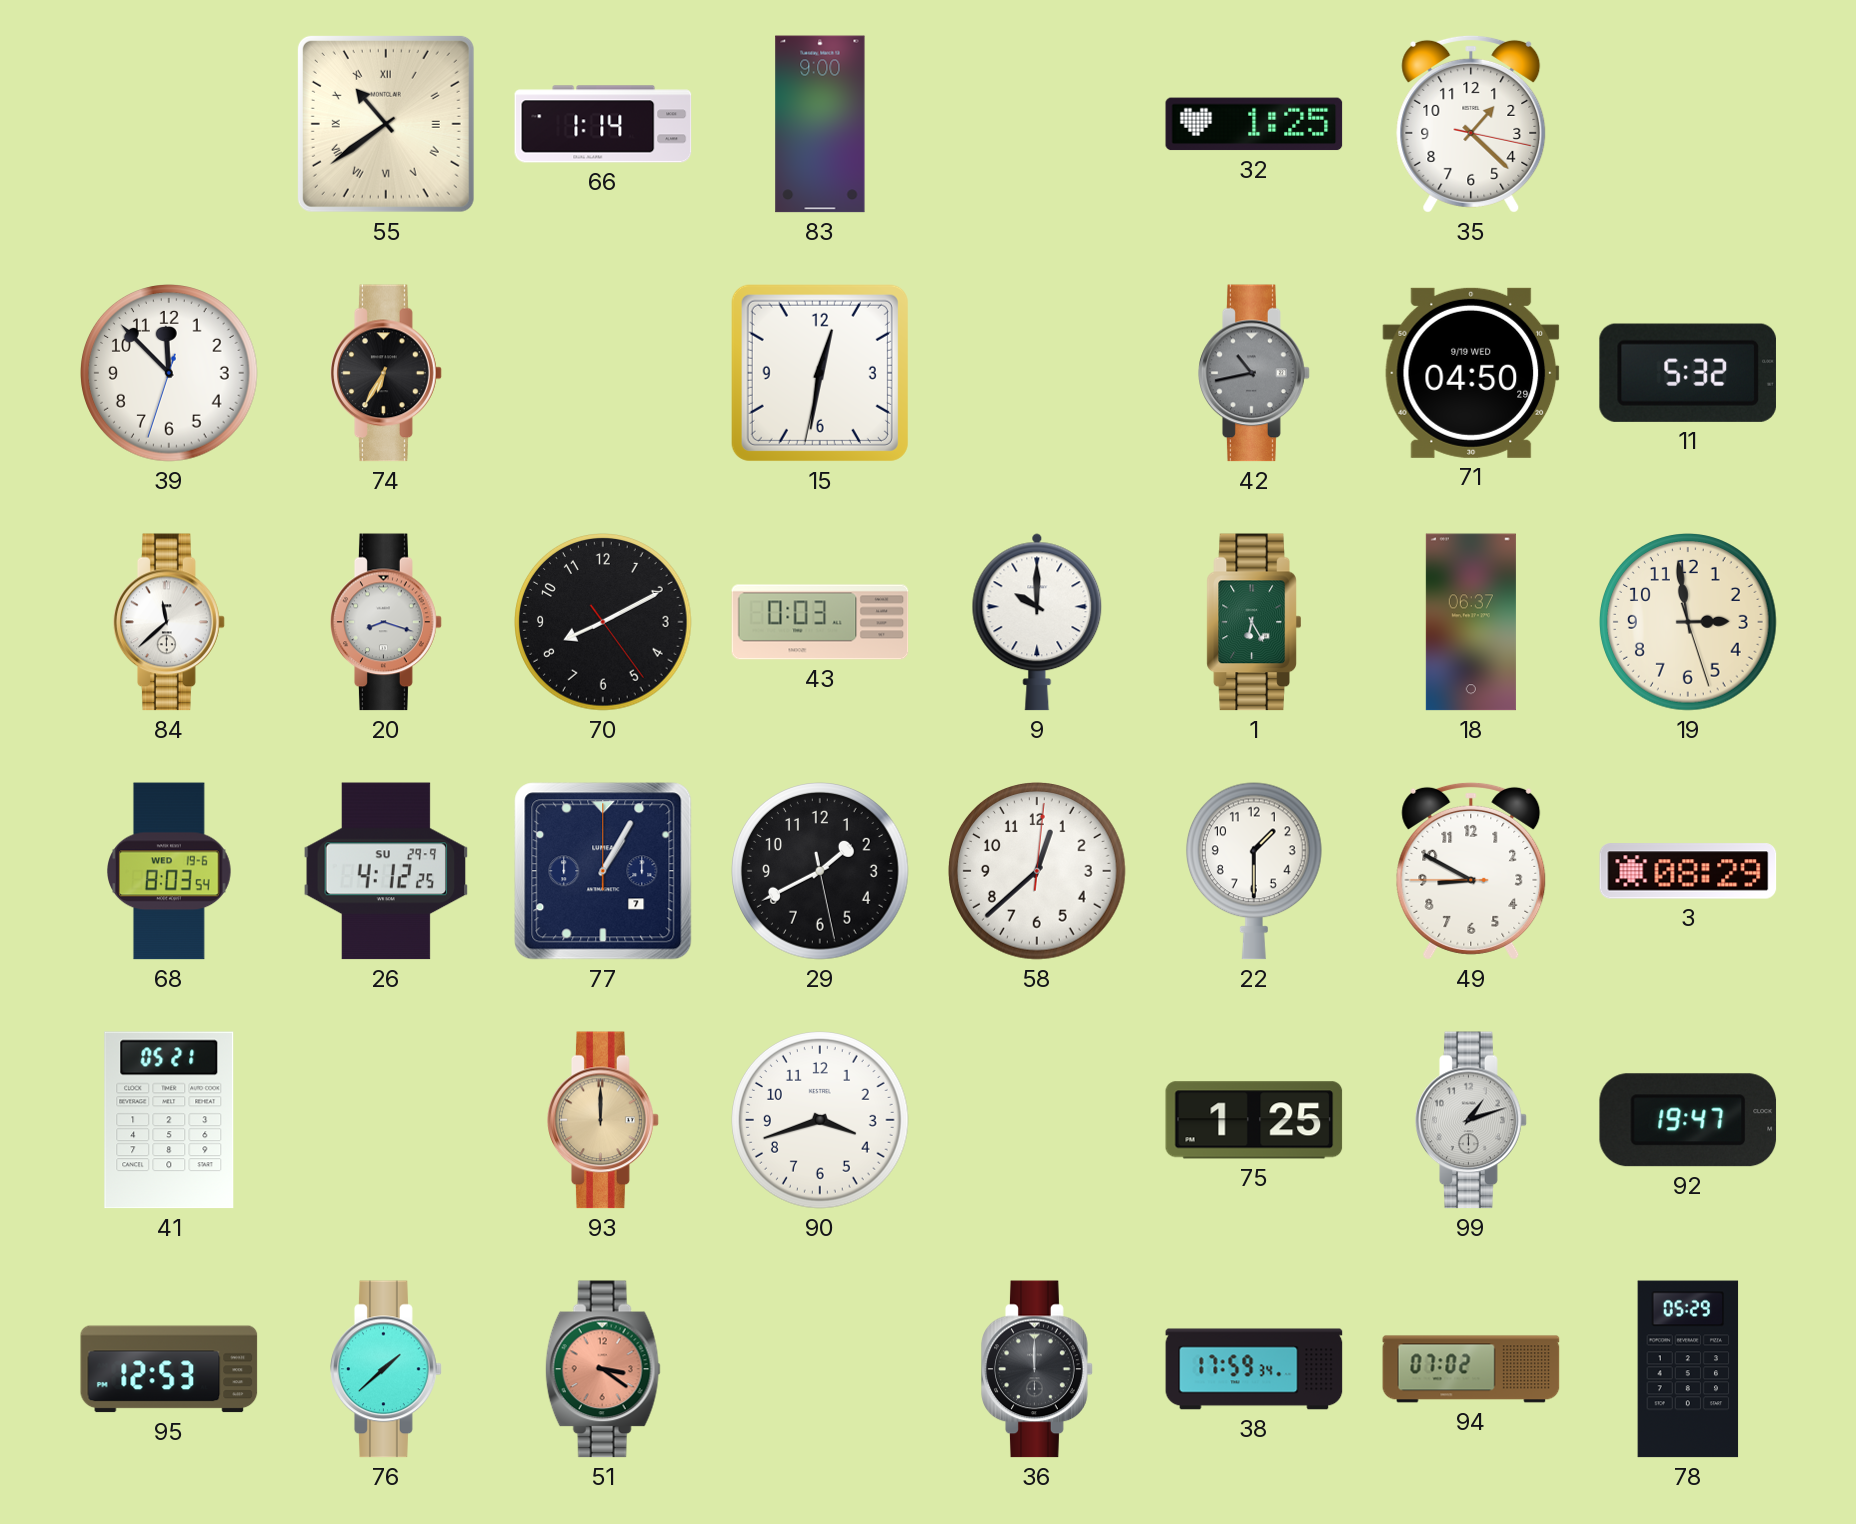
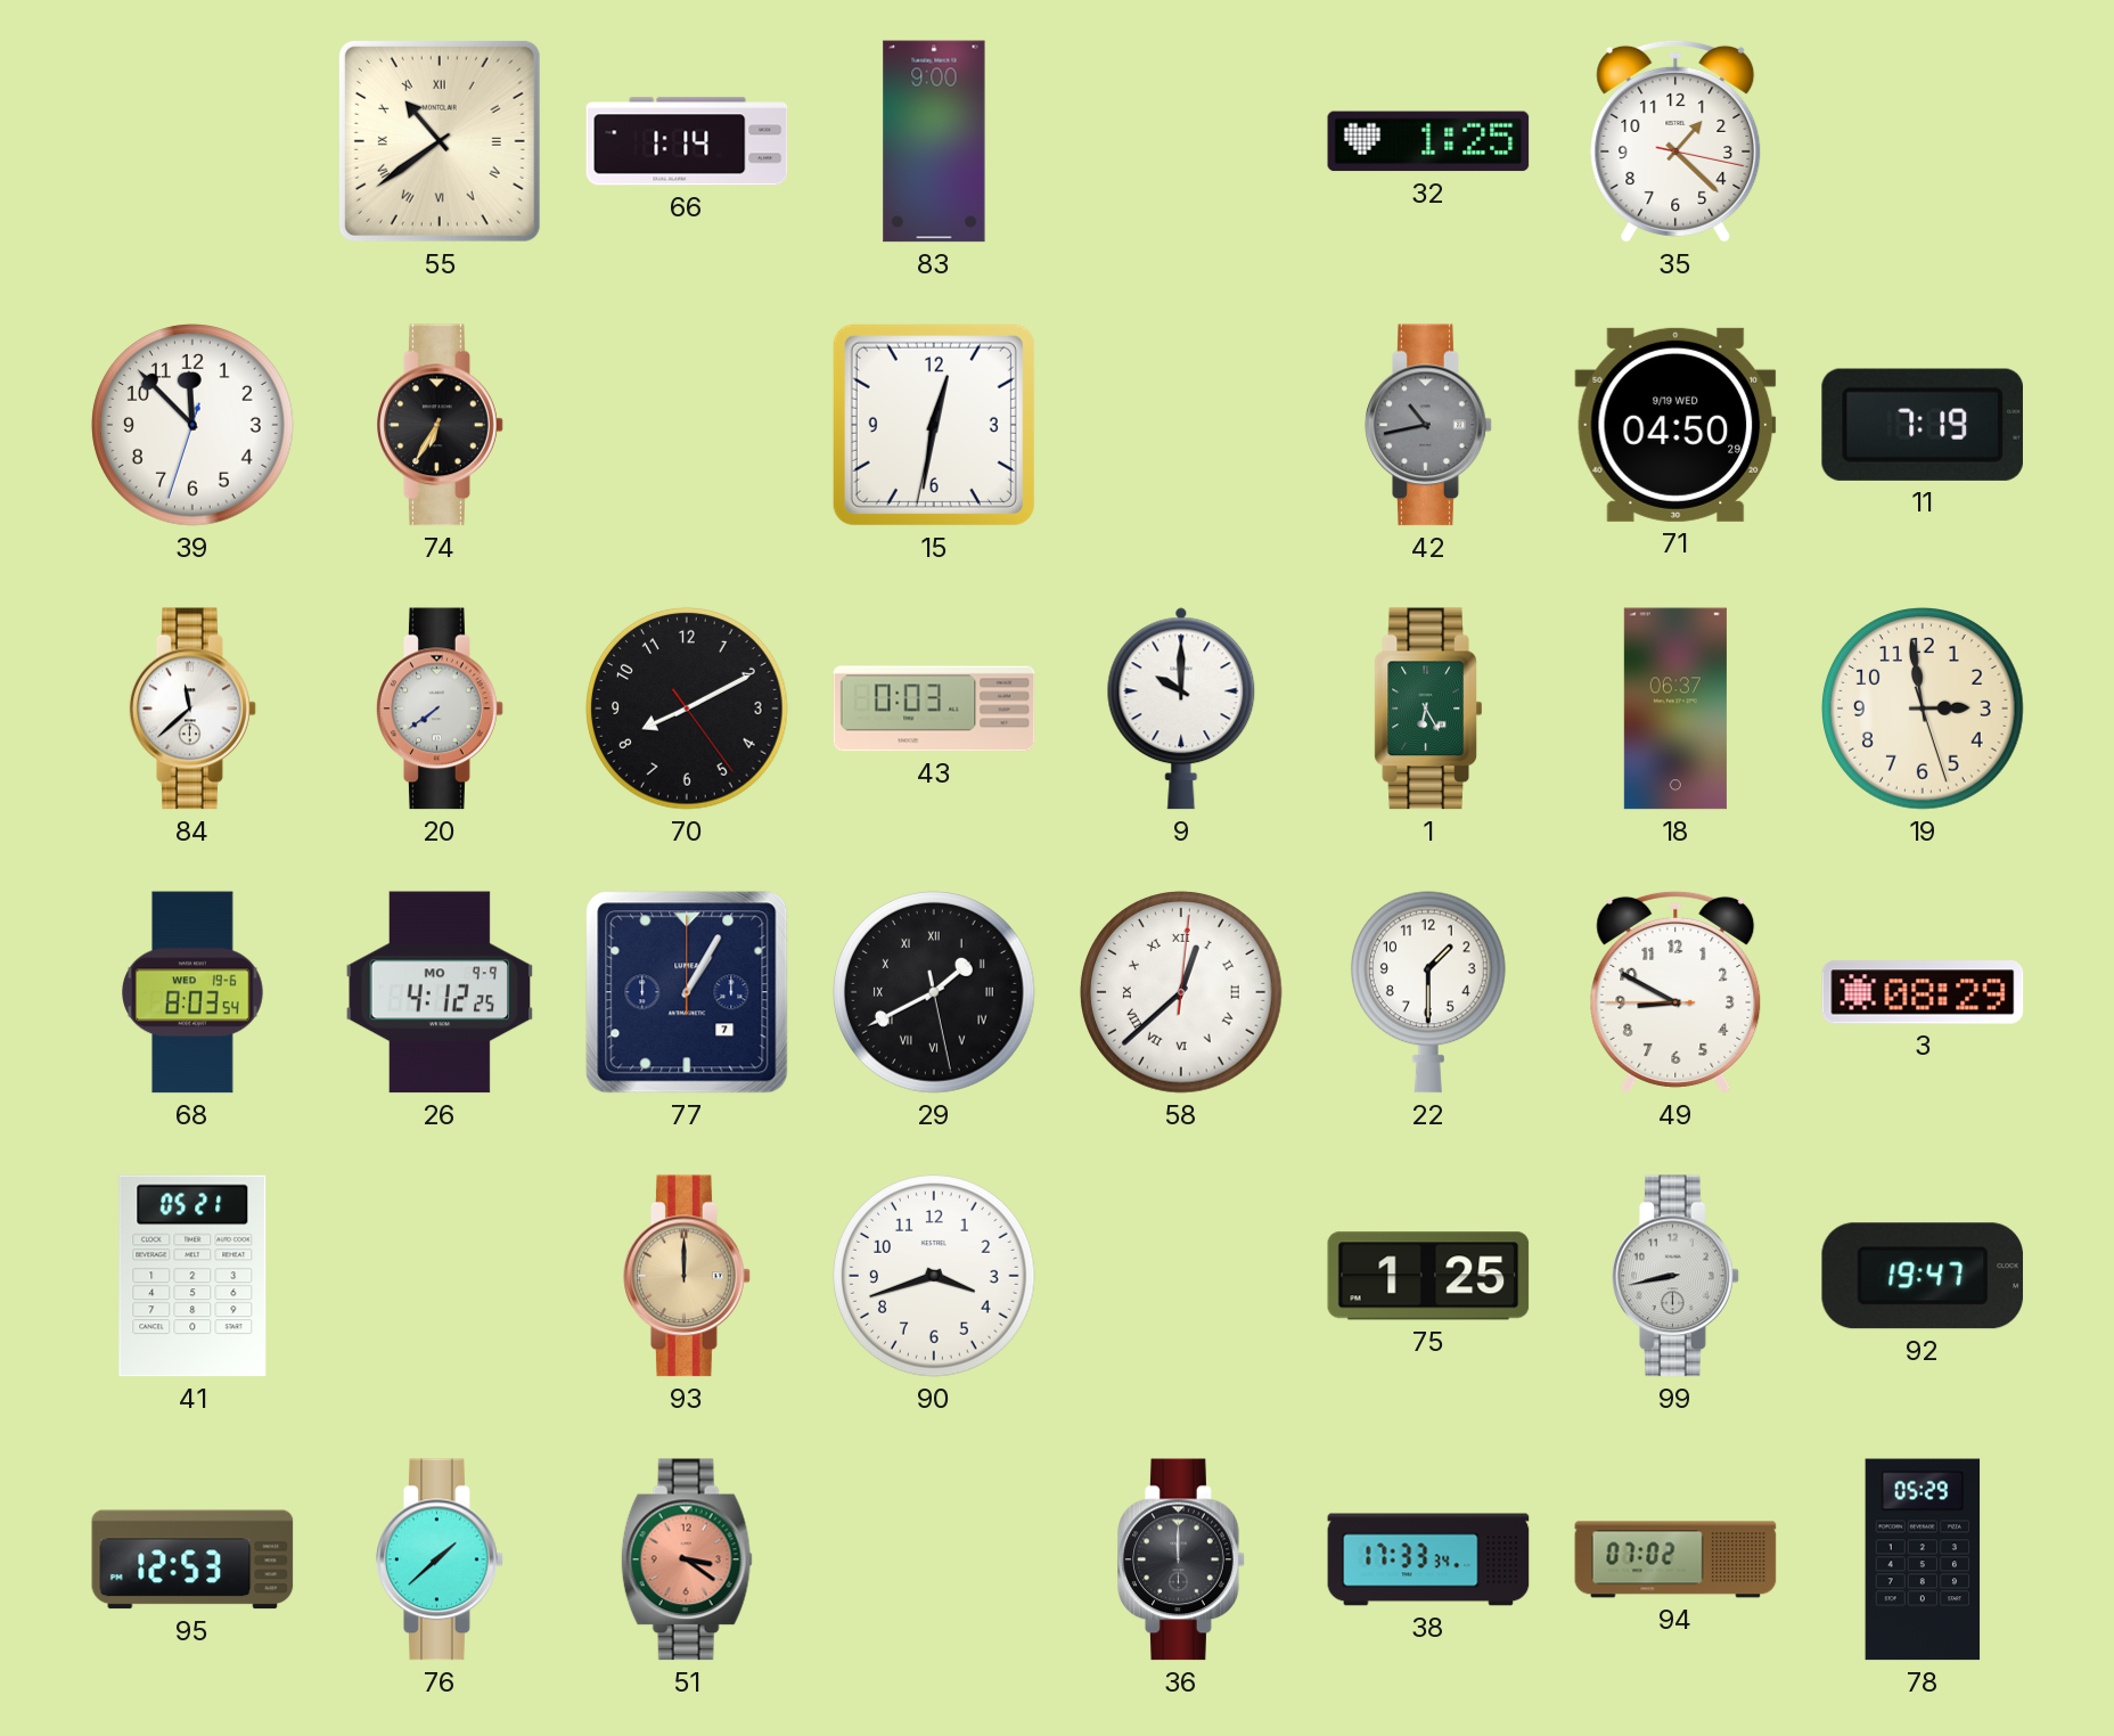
11: 5:32 -> 7:19
20: 8:18 -> 7:39
26 date: SU 29-9 -> MO 9-9
29 numerals: Arabic -> Roman
58 numerals: Arabic -> Roman
99: 1:12 -> 8:43
38: 17:59 -> 17:33
